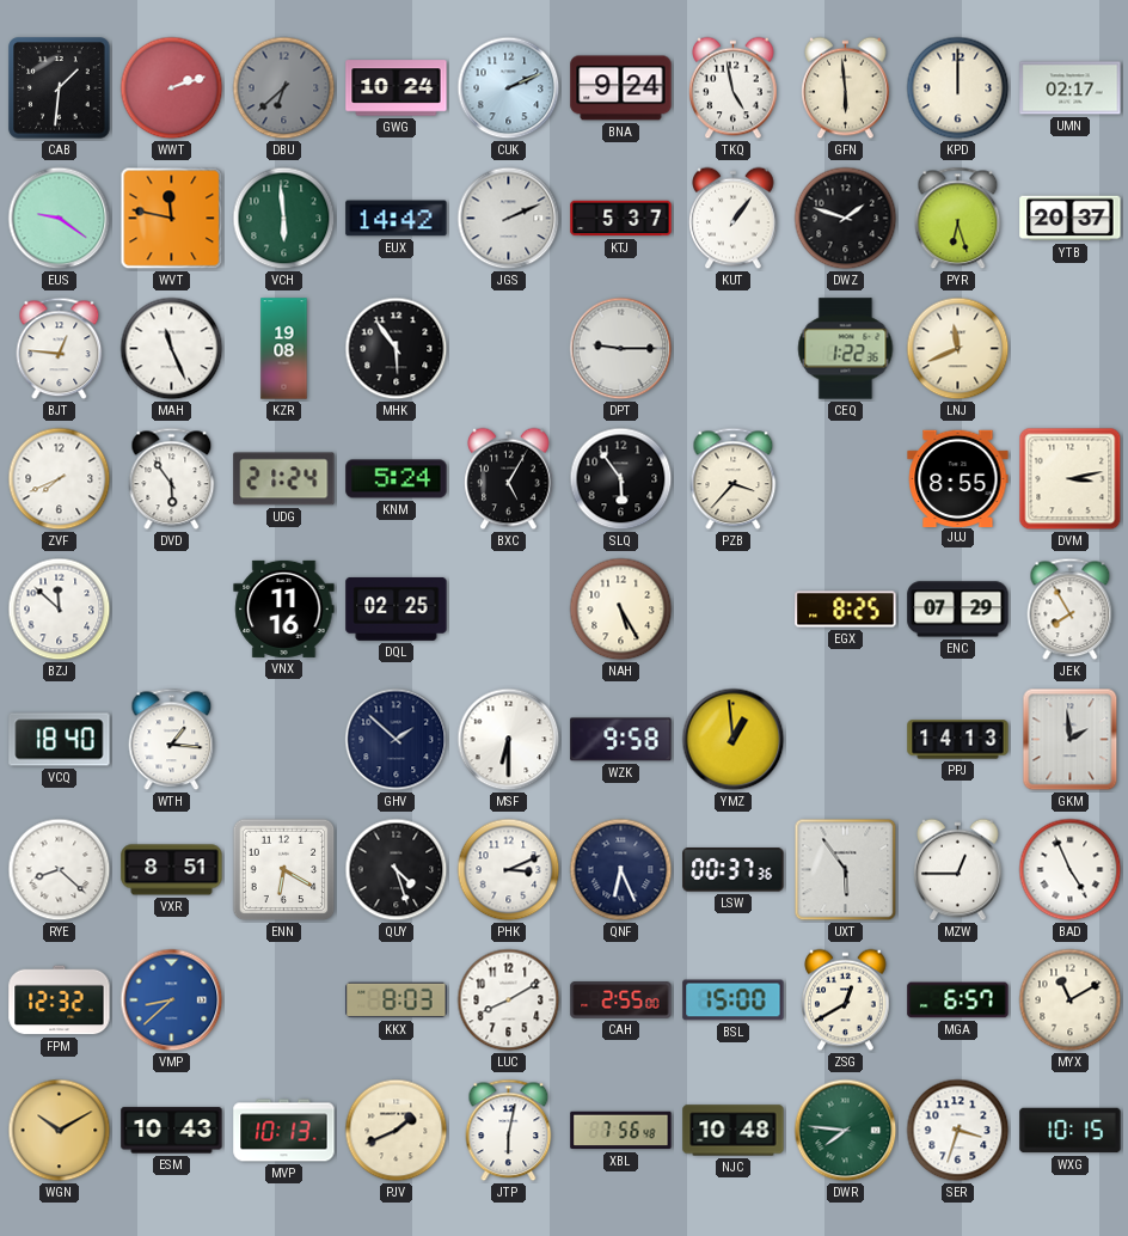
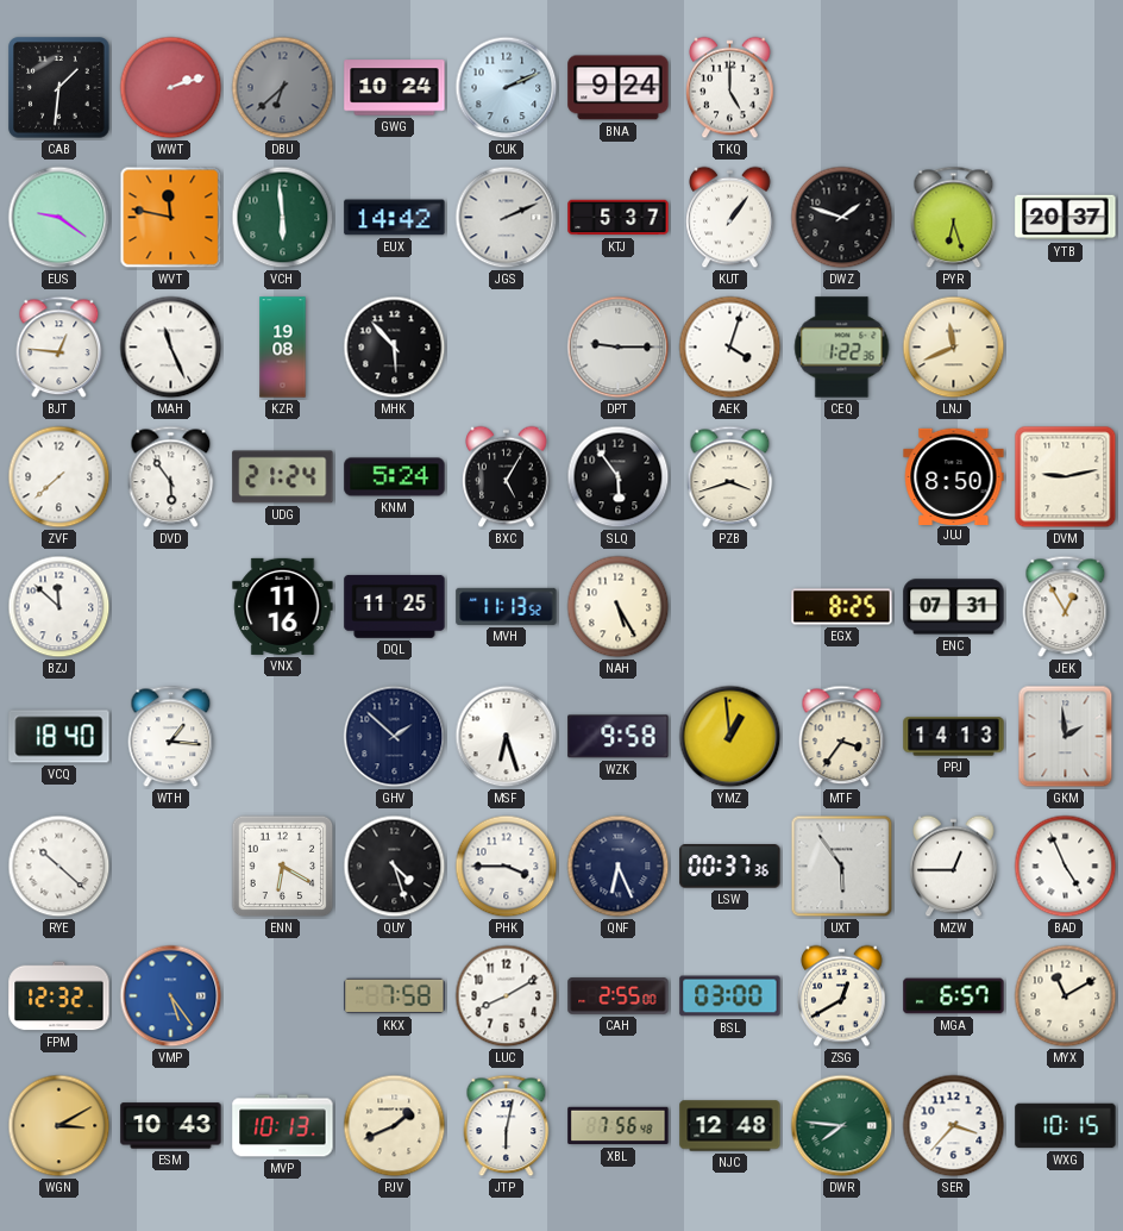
TKQ: 4:58 -> 5:00
GFN: 5:59 -> none
KPD: 12:00 -> none
UMN: 02:17 -> none
MHK: 5:54 -> 5:53
AEK: none -> 4:03
ZVF: 7:41 -> 7:38
PZB: 3:37 -> 3:42
JUJ: 8:55 -> 8:50
DVM: 3:13 -> 9:13
DQL: 02:25 -> 11:25
MVH: none -> 11:13
ENC: 07:29 -> 07:31
JEK: 7:55 -> 12:55
MSF: 6:30 -> 6:27
MTF: none -> 3:36
RYE: 8:22 -> 10:22
VXR: 8:51 -> none
PHK: 3:11 -> 3:45
VMP: 8:38 -> 5:24
KKX: 8:03 -> 7:58
BSL: 15:00 -> 03:00
WGN: 10:10 -> 3:10
NJC: 10:48 -> 12:48
SER: 3:33 -> 3:37
